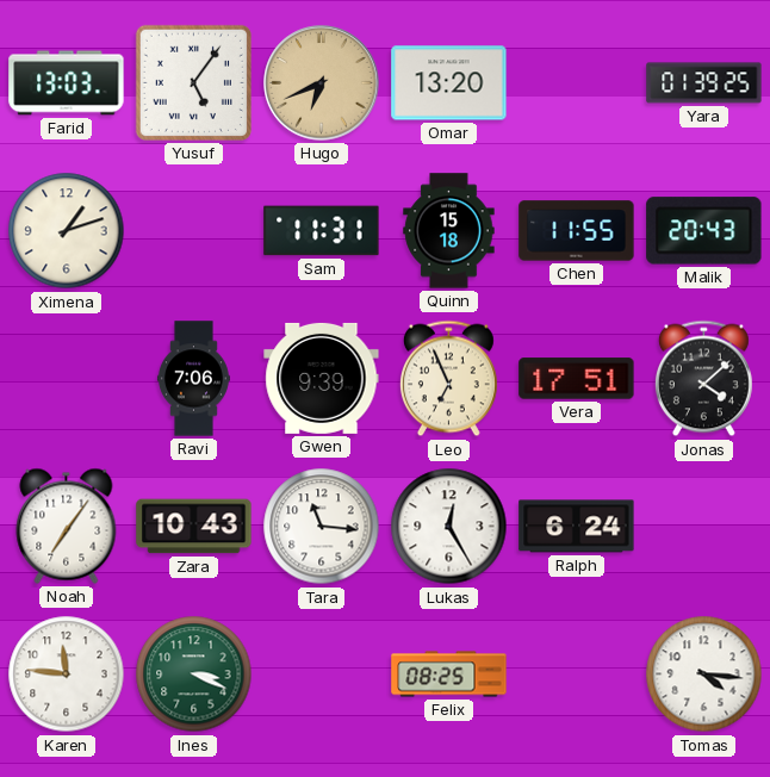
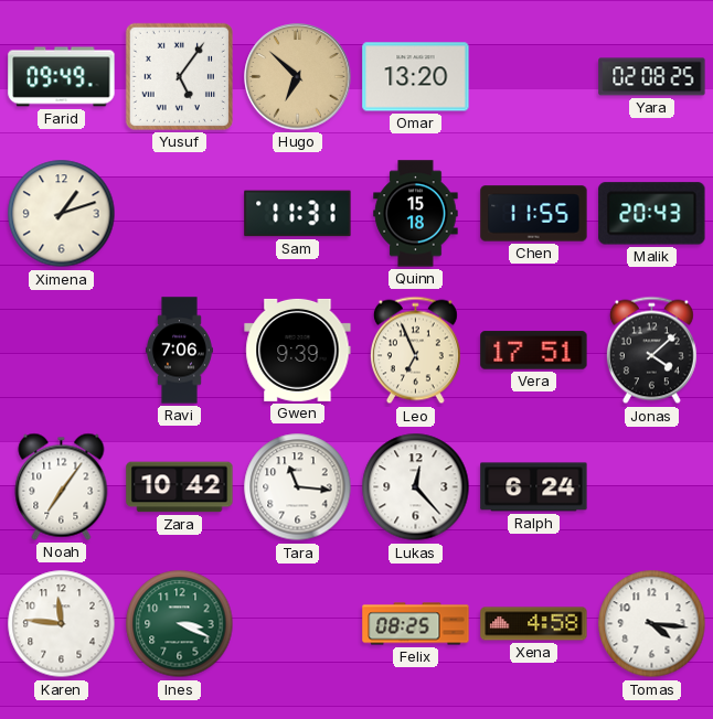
Farid: 13:03 -> 09:49
Hugo: 6:41 -> 6:52
Yara: 01:39 -> 02:08
Zara: 10:43 -> 10:42
Lukas: 12:25 -> 12:23
Xena: none -> 4:58
